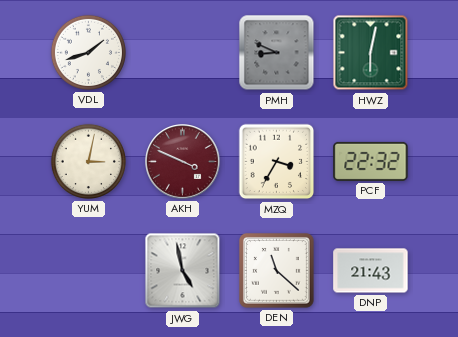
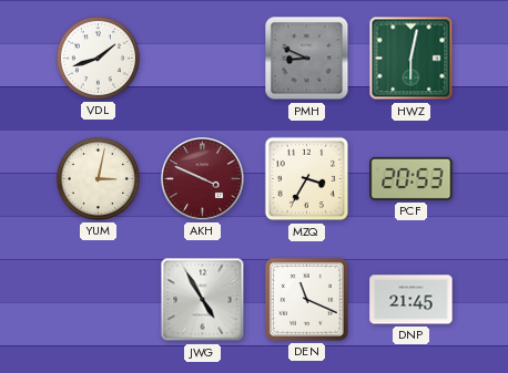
PCF: 22:32 -> 20:53
JWG: 4:58 -> 4:55
DEN: 11:22 -> 11:19
DNP: 21:43 -> 21:45
